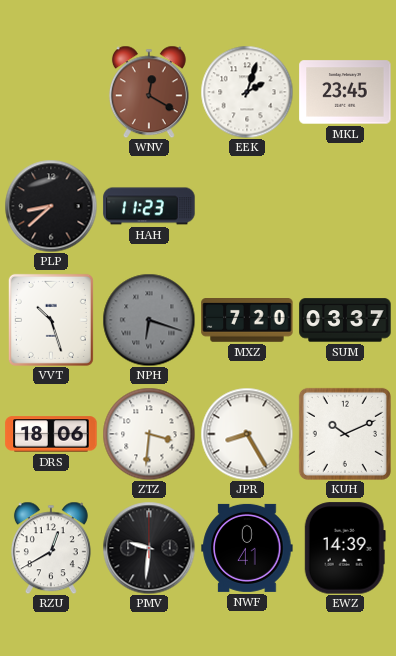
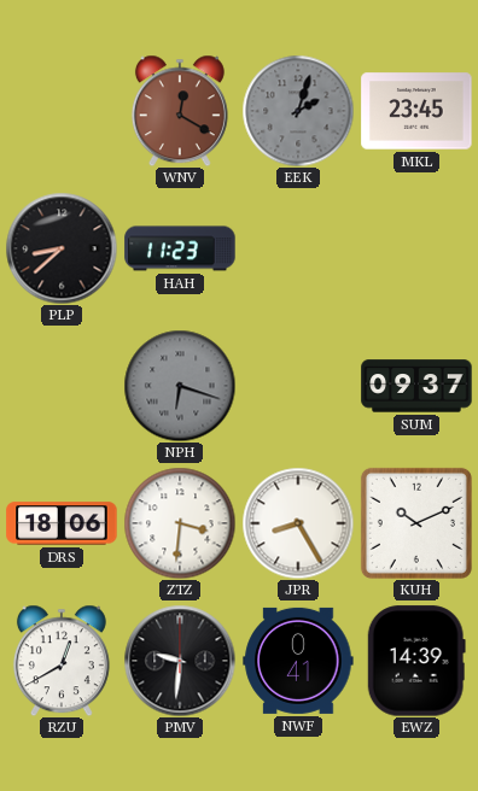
EEK dial: white -> grey
VVT: 10:27 -> none
MXZ: 7:20 -> none
SUM: 03:37 -> 09:37
